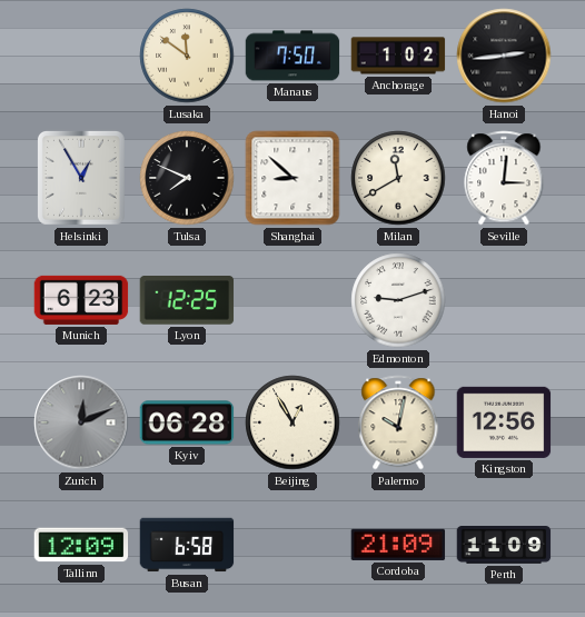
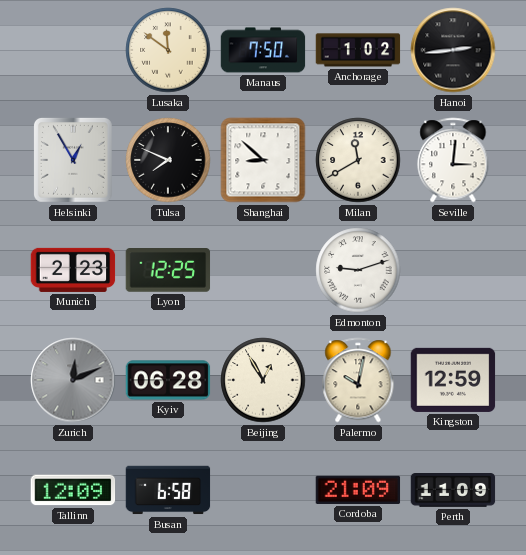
Munich: 6:23 -> 2:23
Kingston: 12:56 -> 12:59
